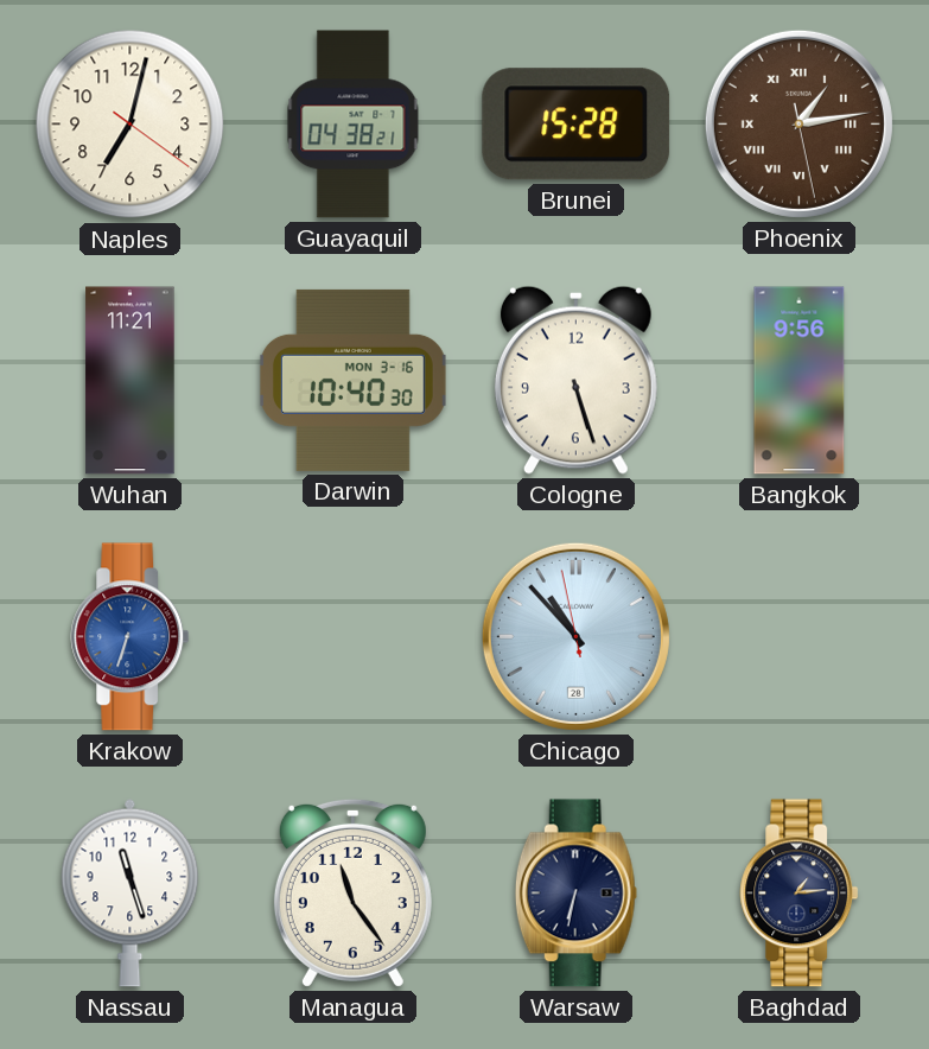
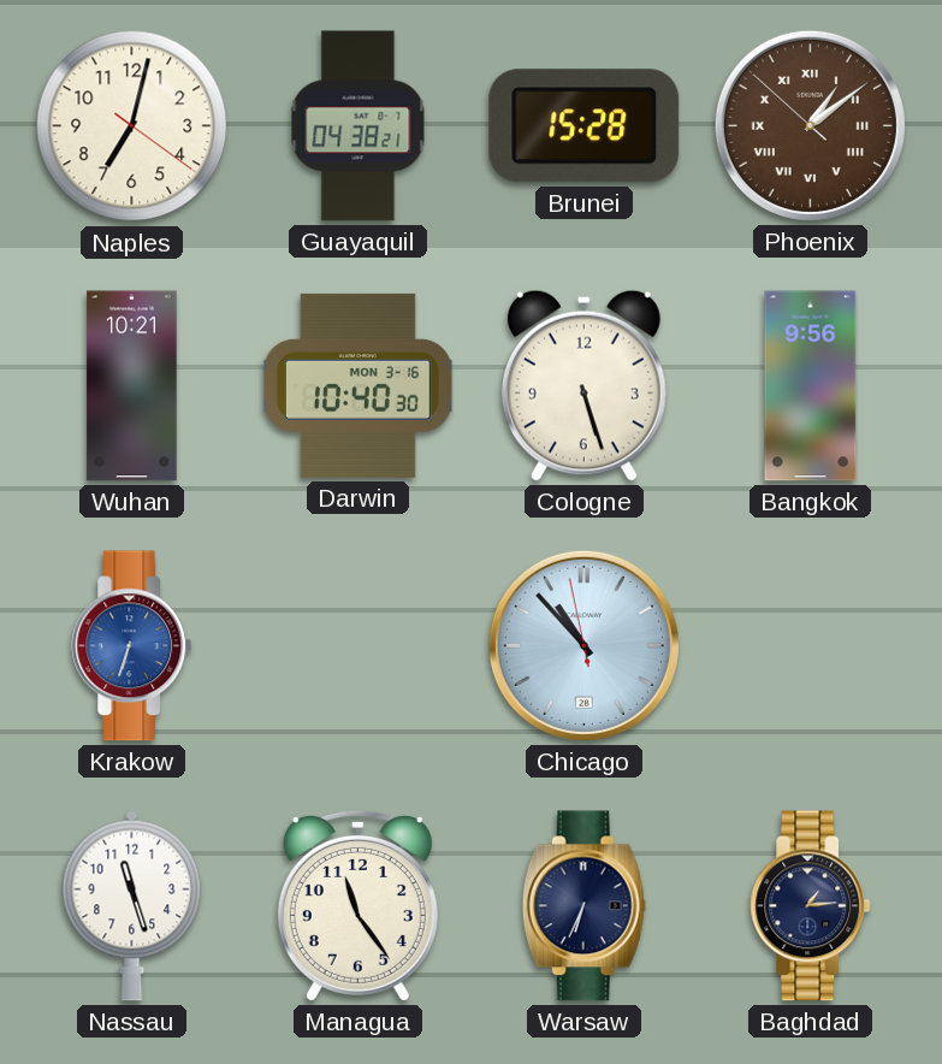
Phoenix: 1:13 -> 1:08
Wuhan: 11:21 -> 10:21
Warsaw: 6:32 -> 6:34
